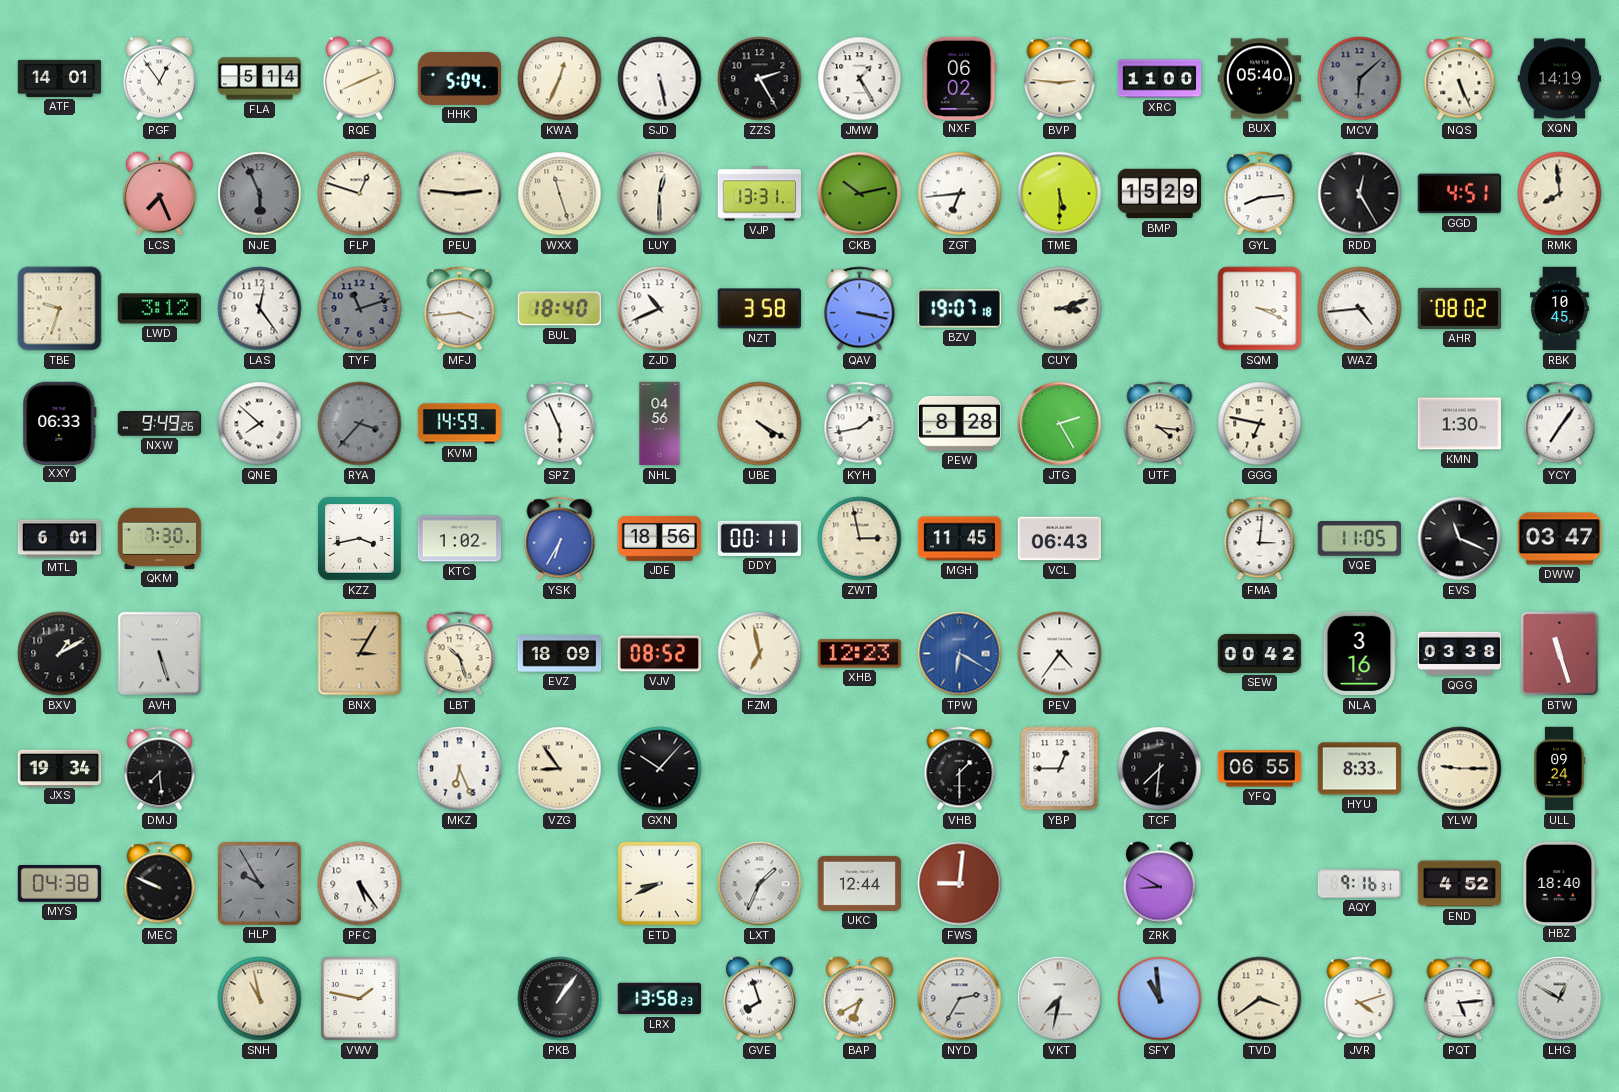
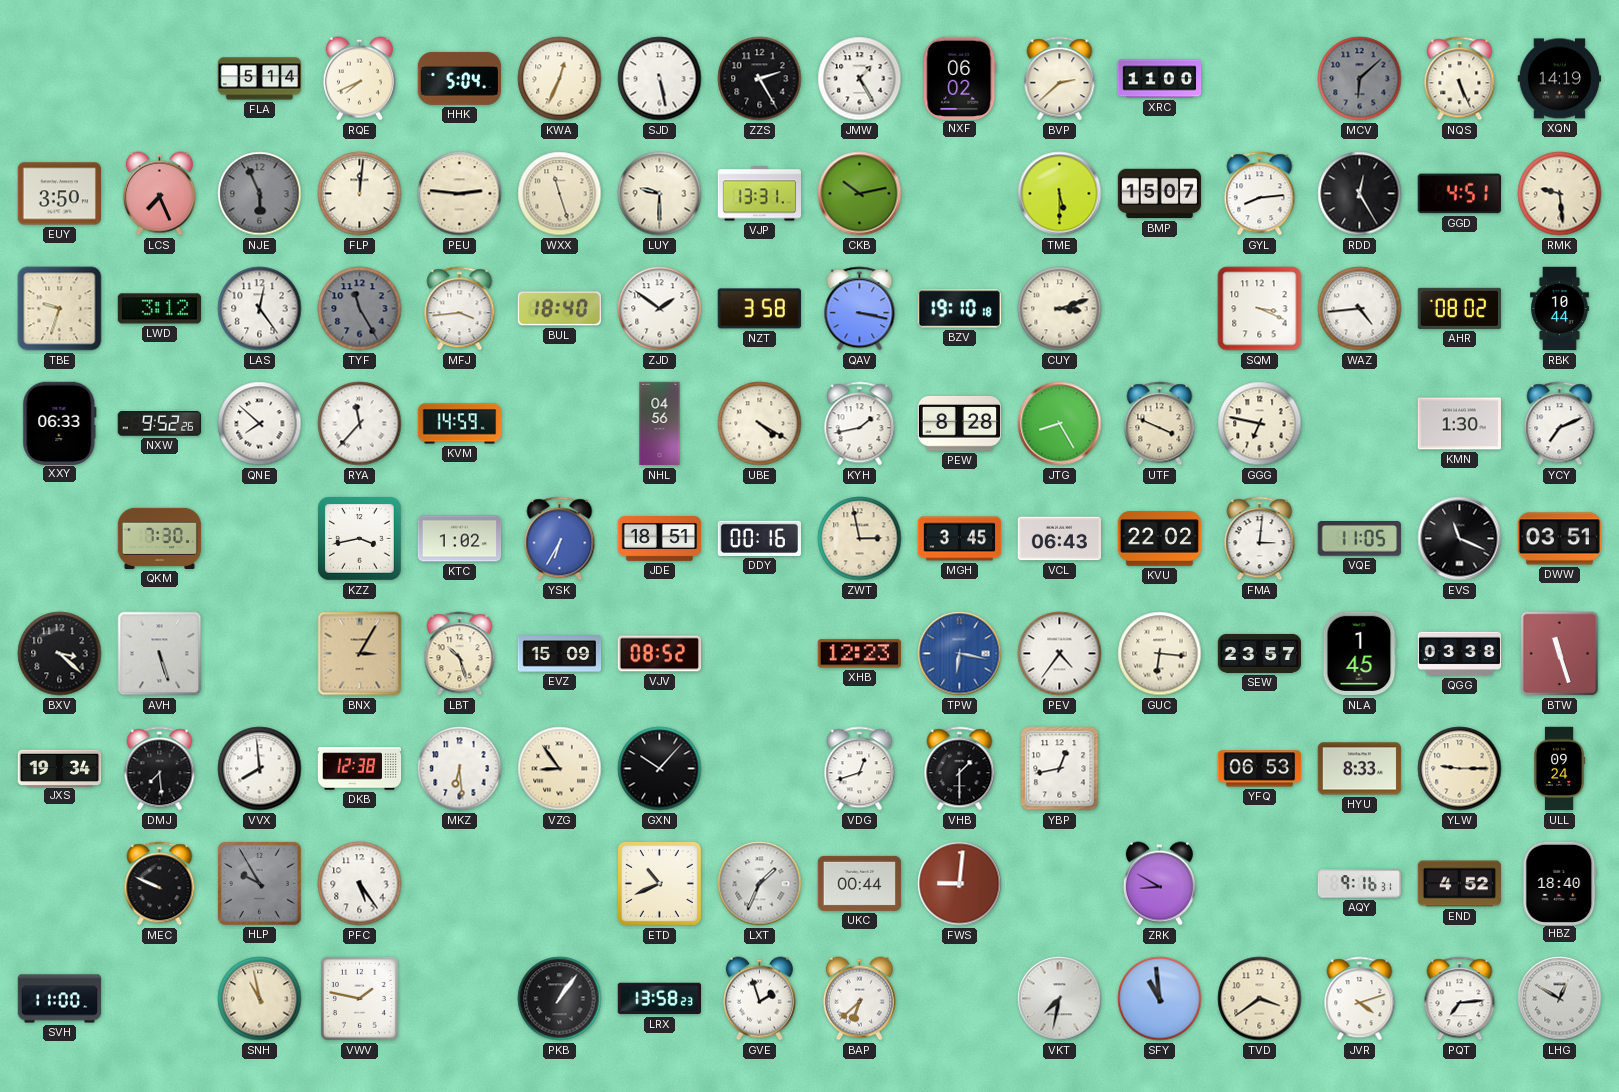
ATF: 14:01 -> none
PGF: 12:54 -> none
RQE: 8:11 -> 7:41
BVP: 2:46 -> 2:38
BUX: 05:40 -> none
EUY: none -> 3:50
FLP: 12:48 -> 12:01
LUY: 12:30 -> 9:30
ZGT: 6:44 -> none
BMP: 15:29 -> 15:07
RMK: 7:59 -> 9:29
TYF: 11:12 -> 11:25
ZJD: 10:41 -> 1:51
BZV: 19:07 -> 19:10
RBK: 10:45 -> 10:44
NXW: 9:49 -> 9:52
RYA: 3:37 -> 11:37
RYA dial: grey -> white
SPZ: 5:56 -> none
JTG: 2:25 -> 8:25
UTF: 4:16 -> 3:49
YCY: 7:06 -> 7:11
MTL: 6:01 -> none
JDE: 18:56 -> 18:51
DDY: 00:11 -> 00:16
MGH: 11:45 -> 3:45
KVU: none -> 22:02
DWW: 03:47 -> 03:51
BXV: 1:10 -> 3:22
EVZ: 18:09 -> 15:09
FZM: 6:58 -> none
TPW: 6:20 -> 6:17
GUC: none -> 6:16
SEW: 00:42 -> 23:57
NLA: 3:16 -> 1:45
VVX: none -> 7:59
DKB: none -> 12:38
MKZ: 6:26 -> 6:29
VDG: none -> 12:42
YBP: 12:45 -> 12:43
TCF: 7:31 -> none
YFQ: 06:55 -> 06:53
MYS: 04:38 -> none
ETD: 8:41 -> 10:41
UKC: 12:44 -> 00:44
SVH: none -> 11:00
GVE: 7:57 -> 1:57
BAP: 6:40 -> 6:38
NYD: 2:35 -> none
PQT: 5:14 -> 7:14
